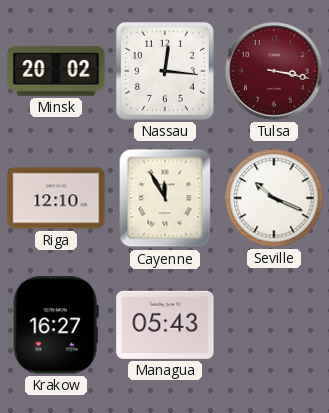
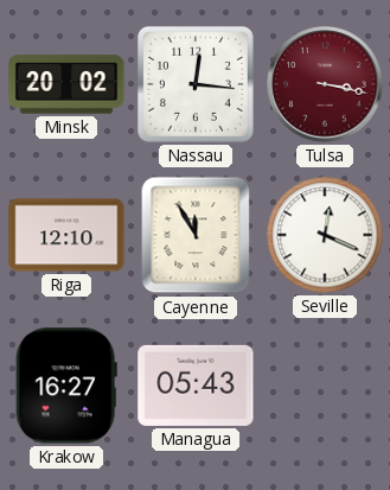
Seville: 10:19 -> 12:19
